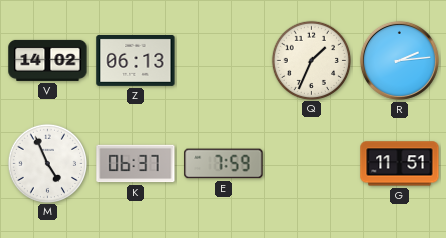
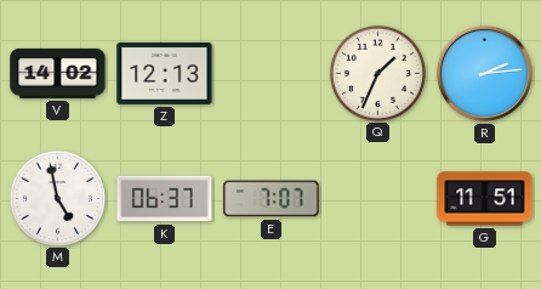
Z: 06:13 -> 12:13
M: 4:56 -> 4:58
E: 7:59 -> 7:07
